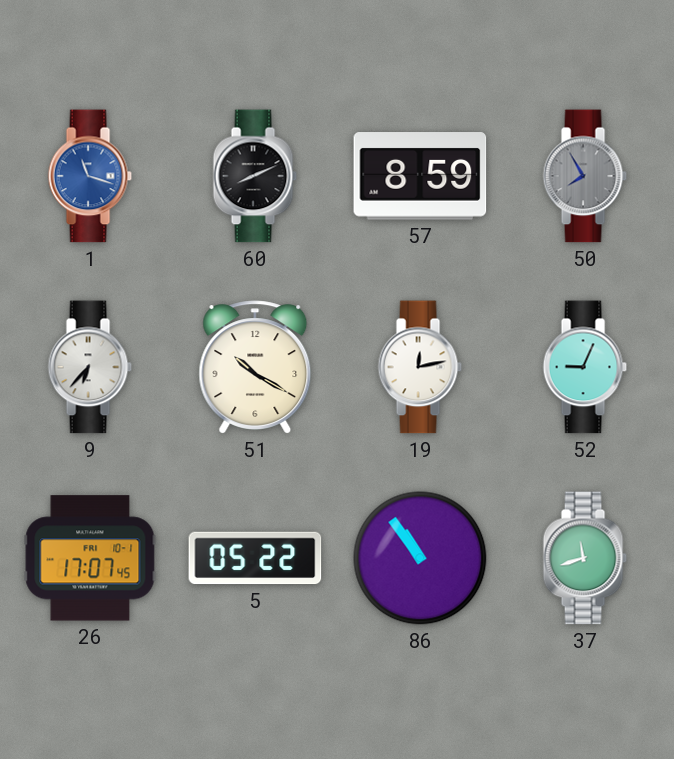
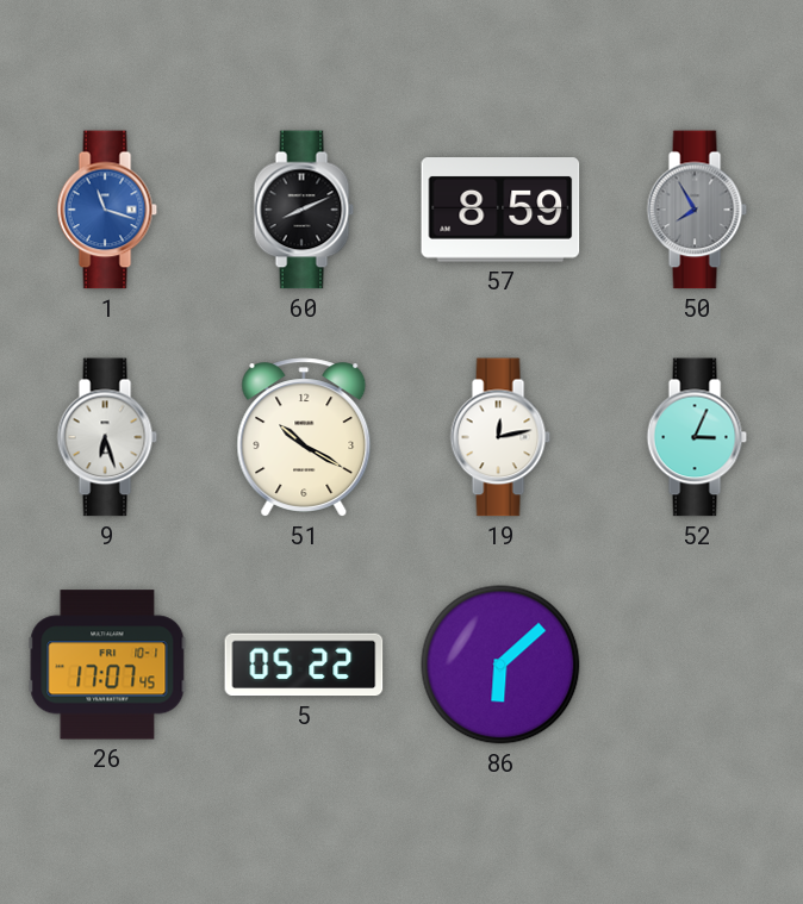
9: 6:37 -> 6:27
52: 9:04 -> 3:04
86: 10:54 -> 6:08
37: 11:42 -> none
